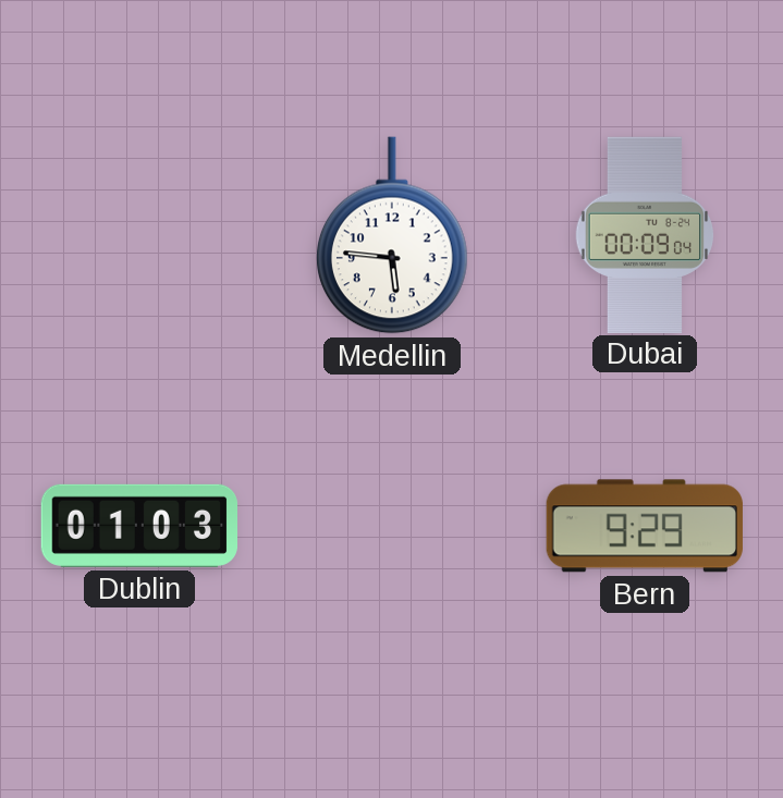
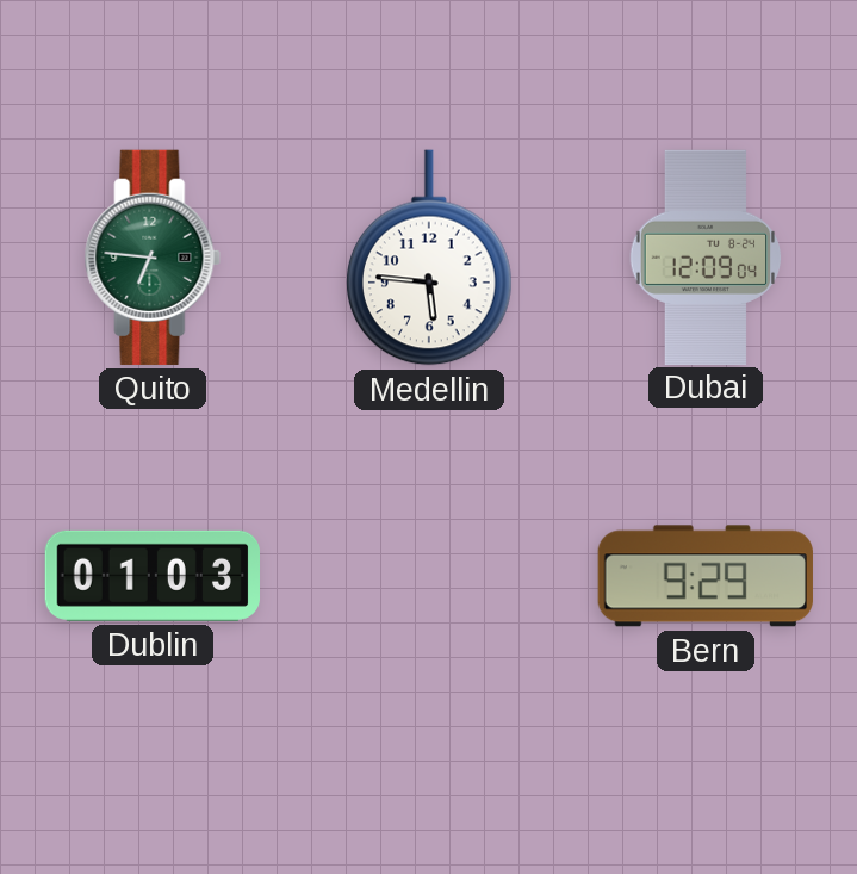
Quito: none -> 6:46
Dubai: 00:09 -> 12:09
